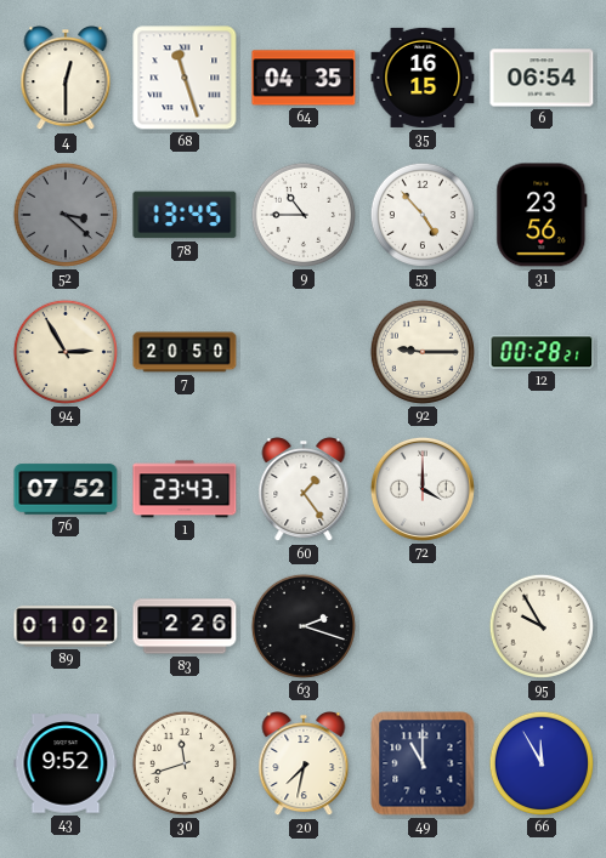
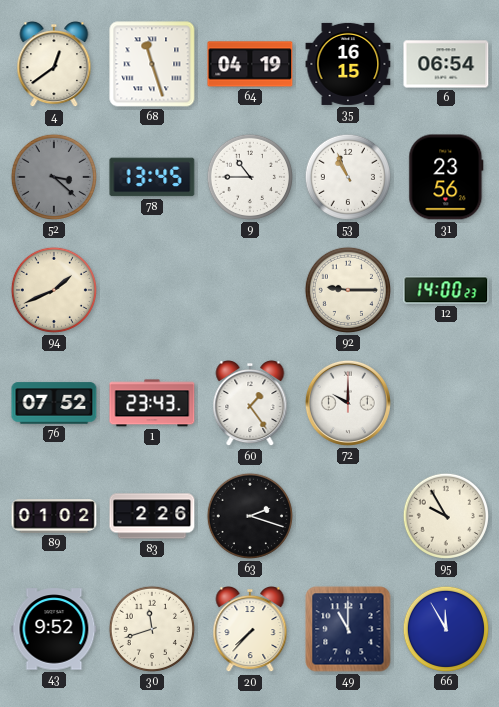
4: 12:30 -> 12:39
64: 04:35 -> 04:19
53: 4:53 -> 10:56
94: 2:55 -> 1:41
7: 20:50 -> none
12: 00:28 -> 14:00
72: 4:00 -> 10:00
20: 7:32 -> 7:37
